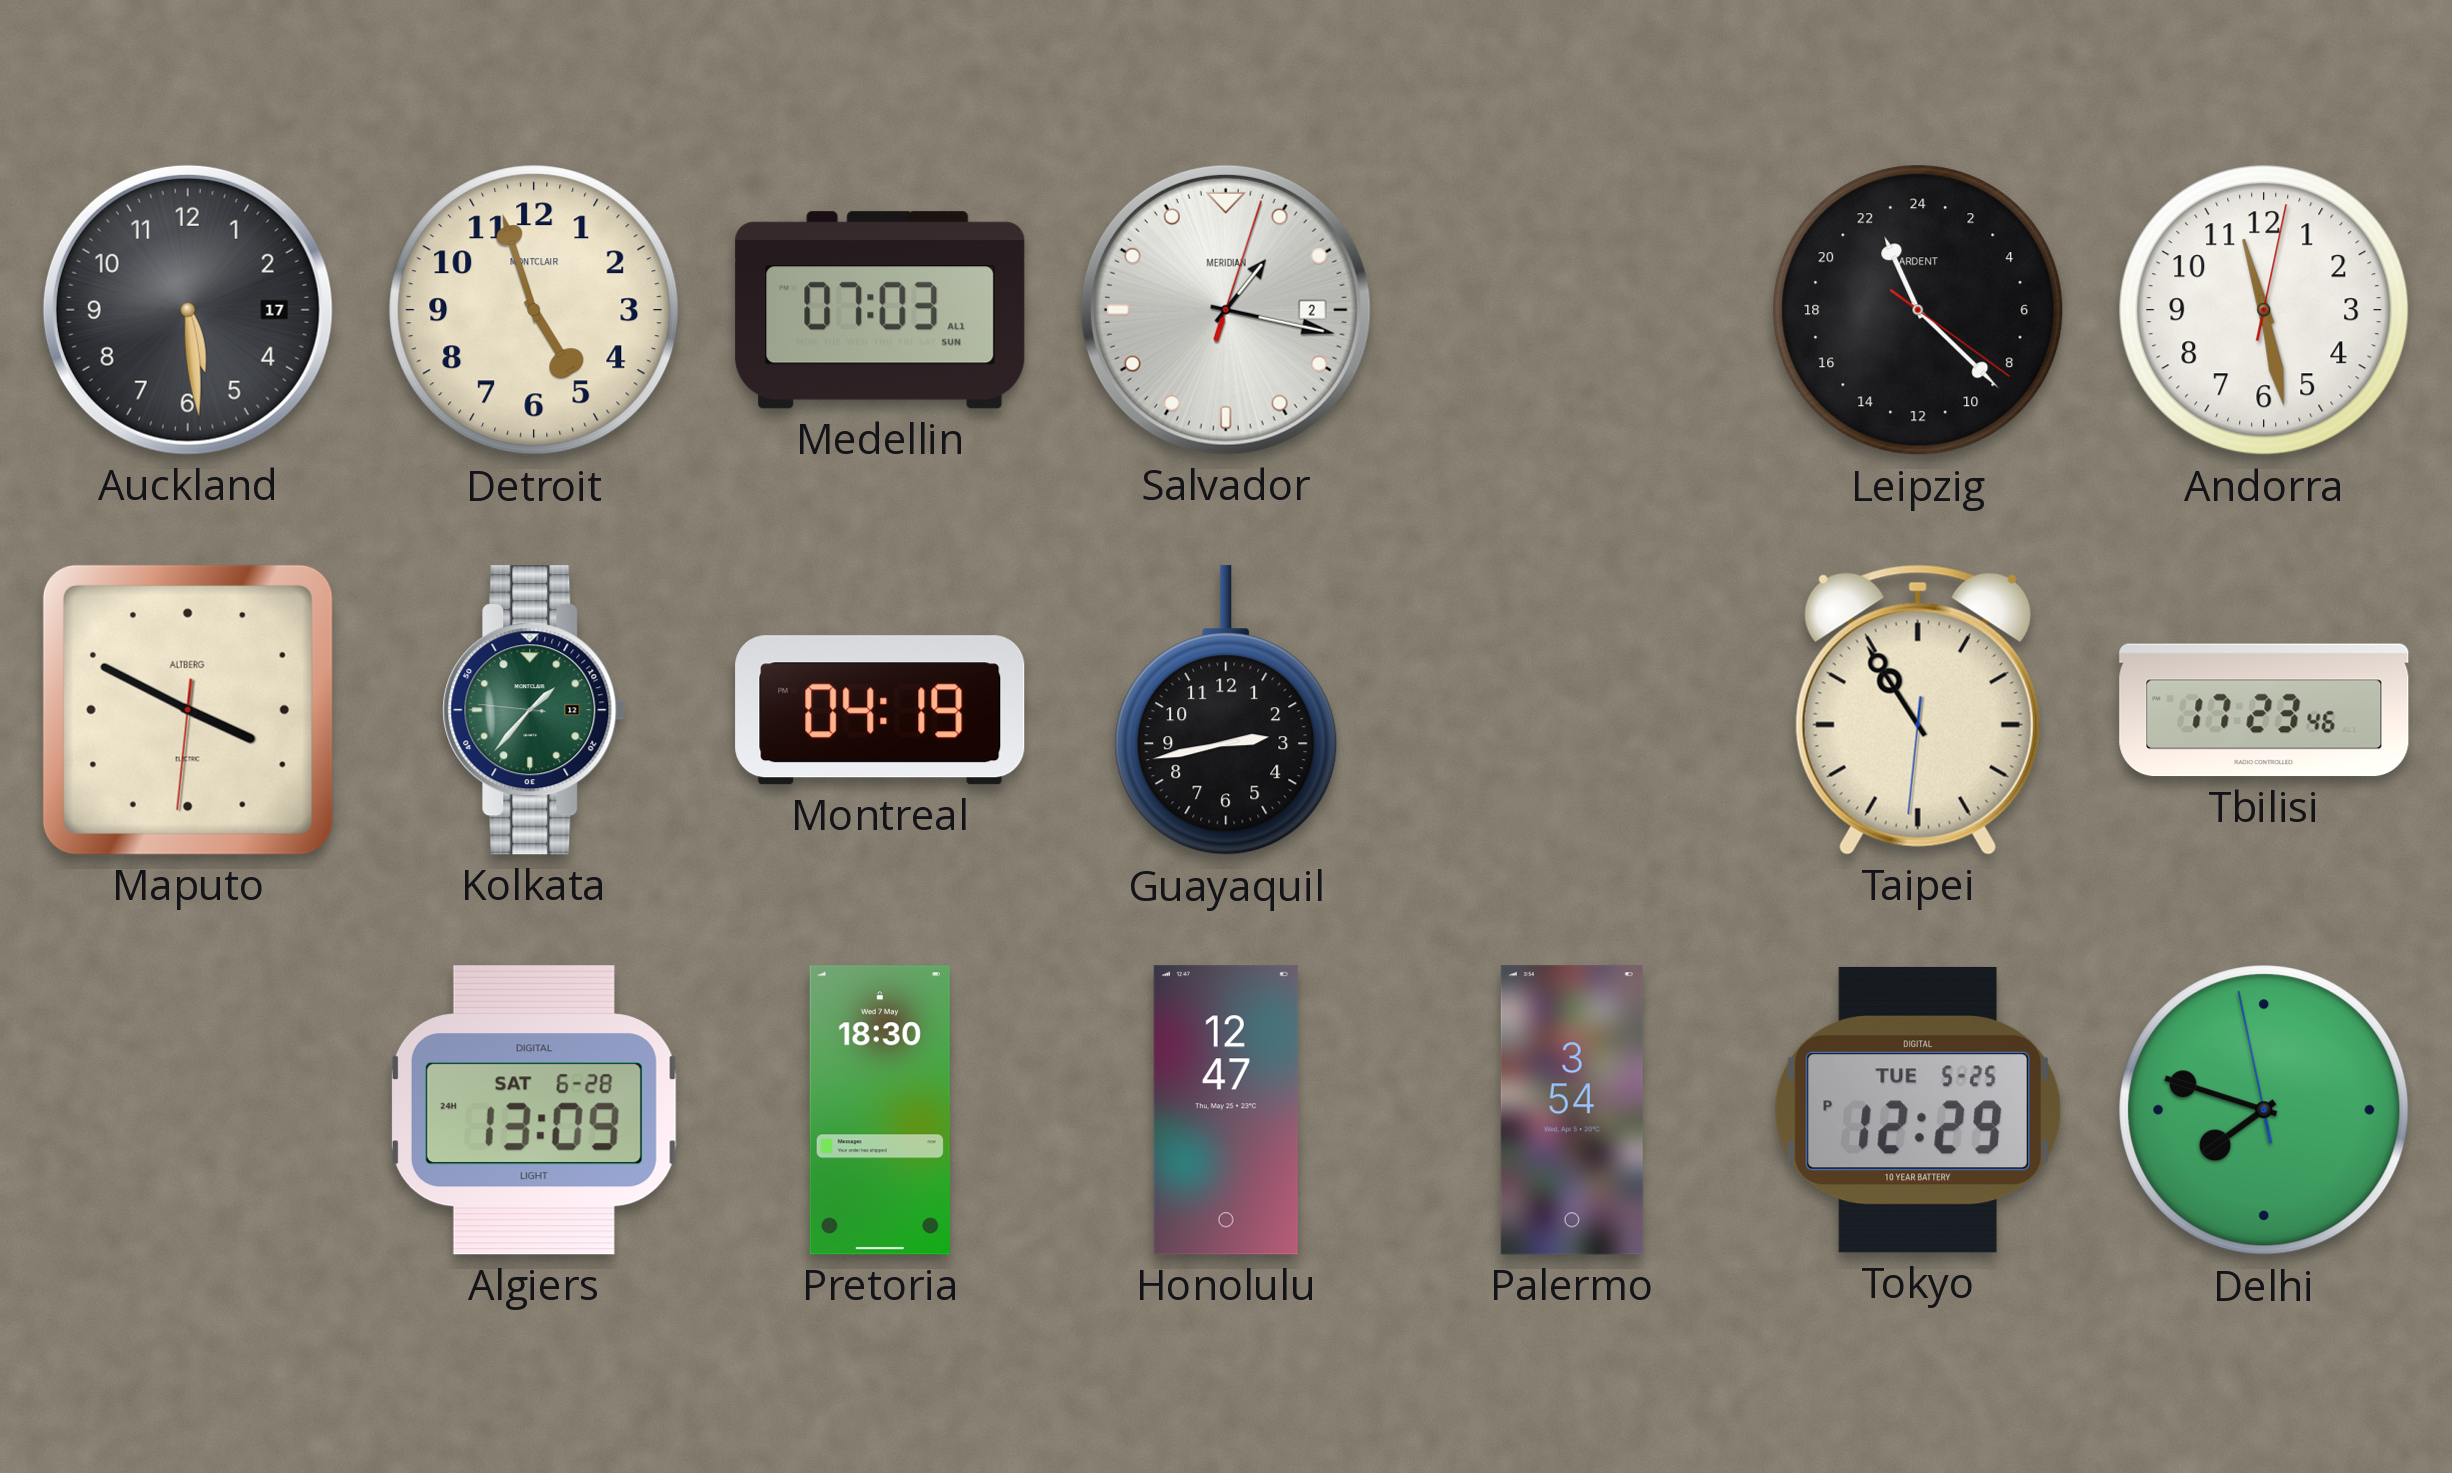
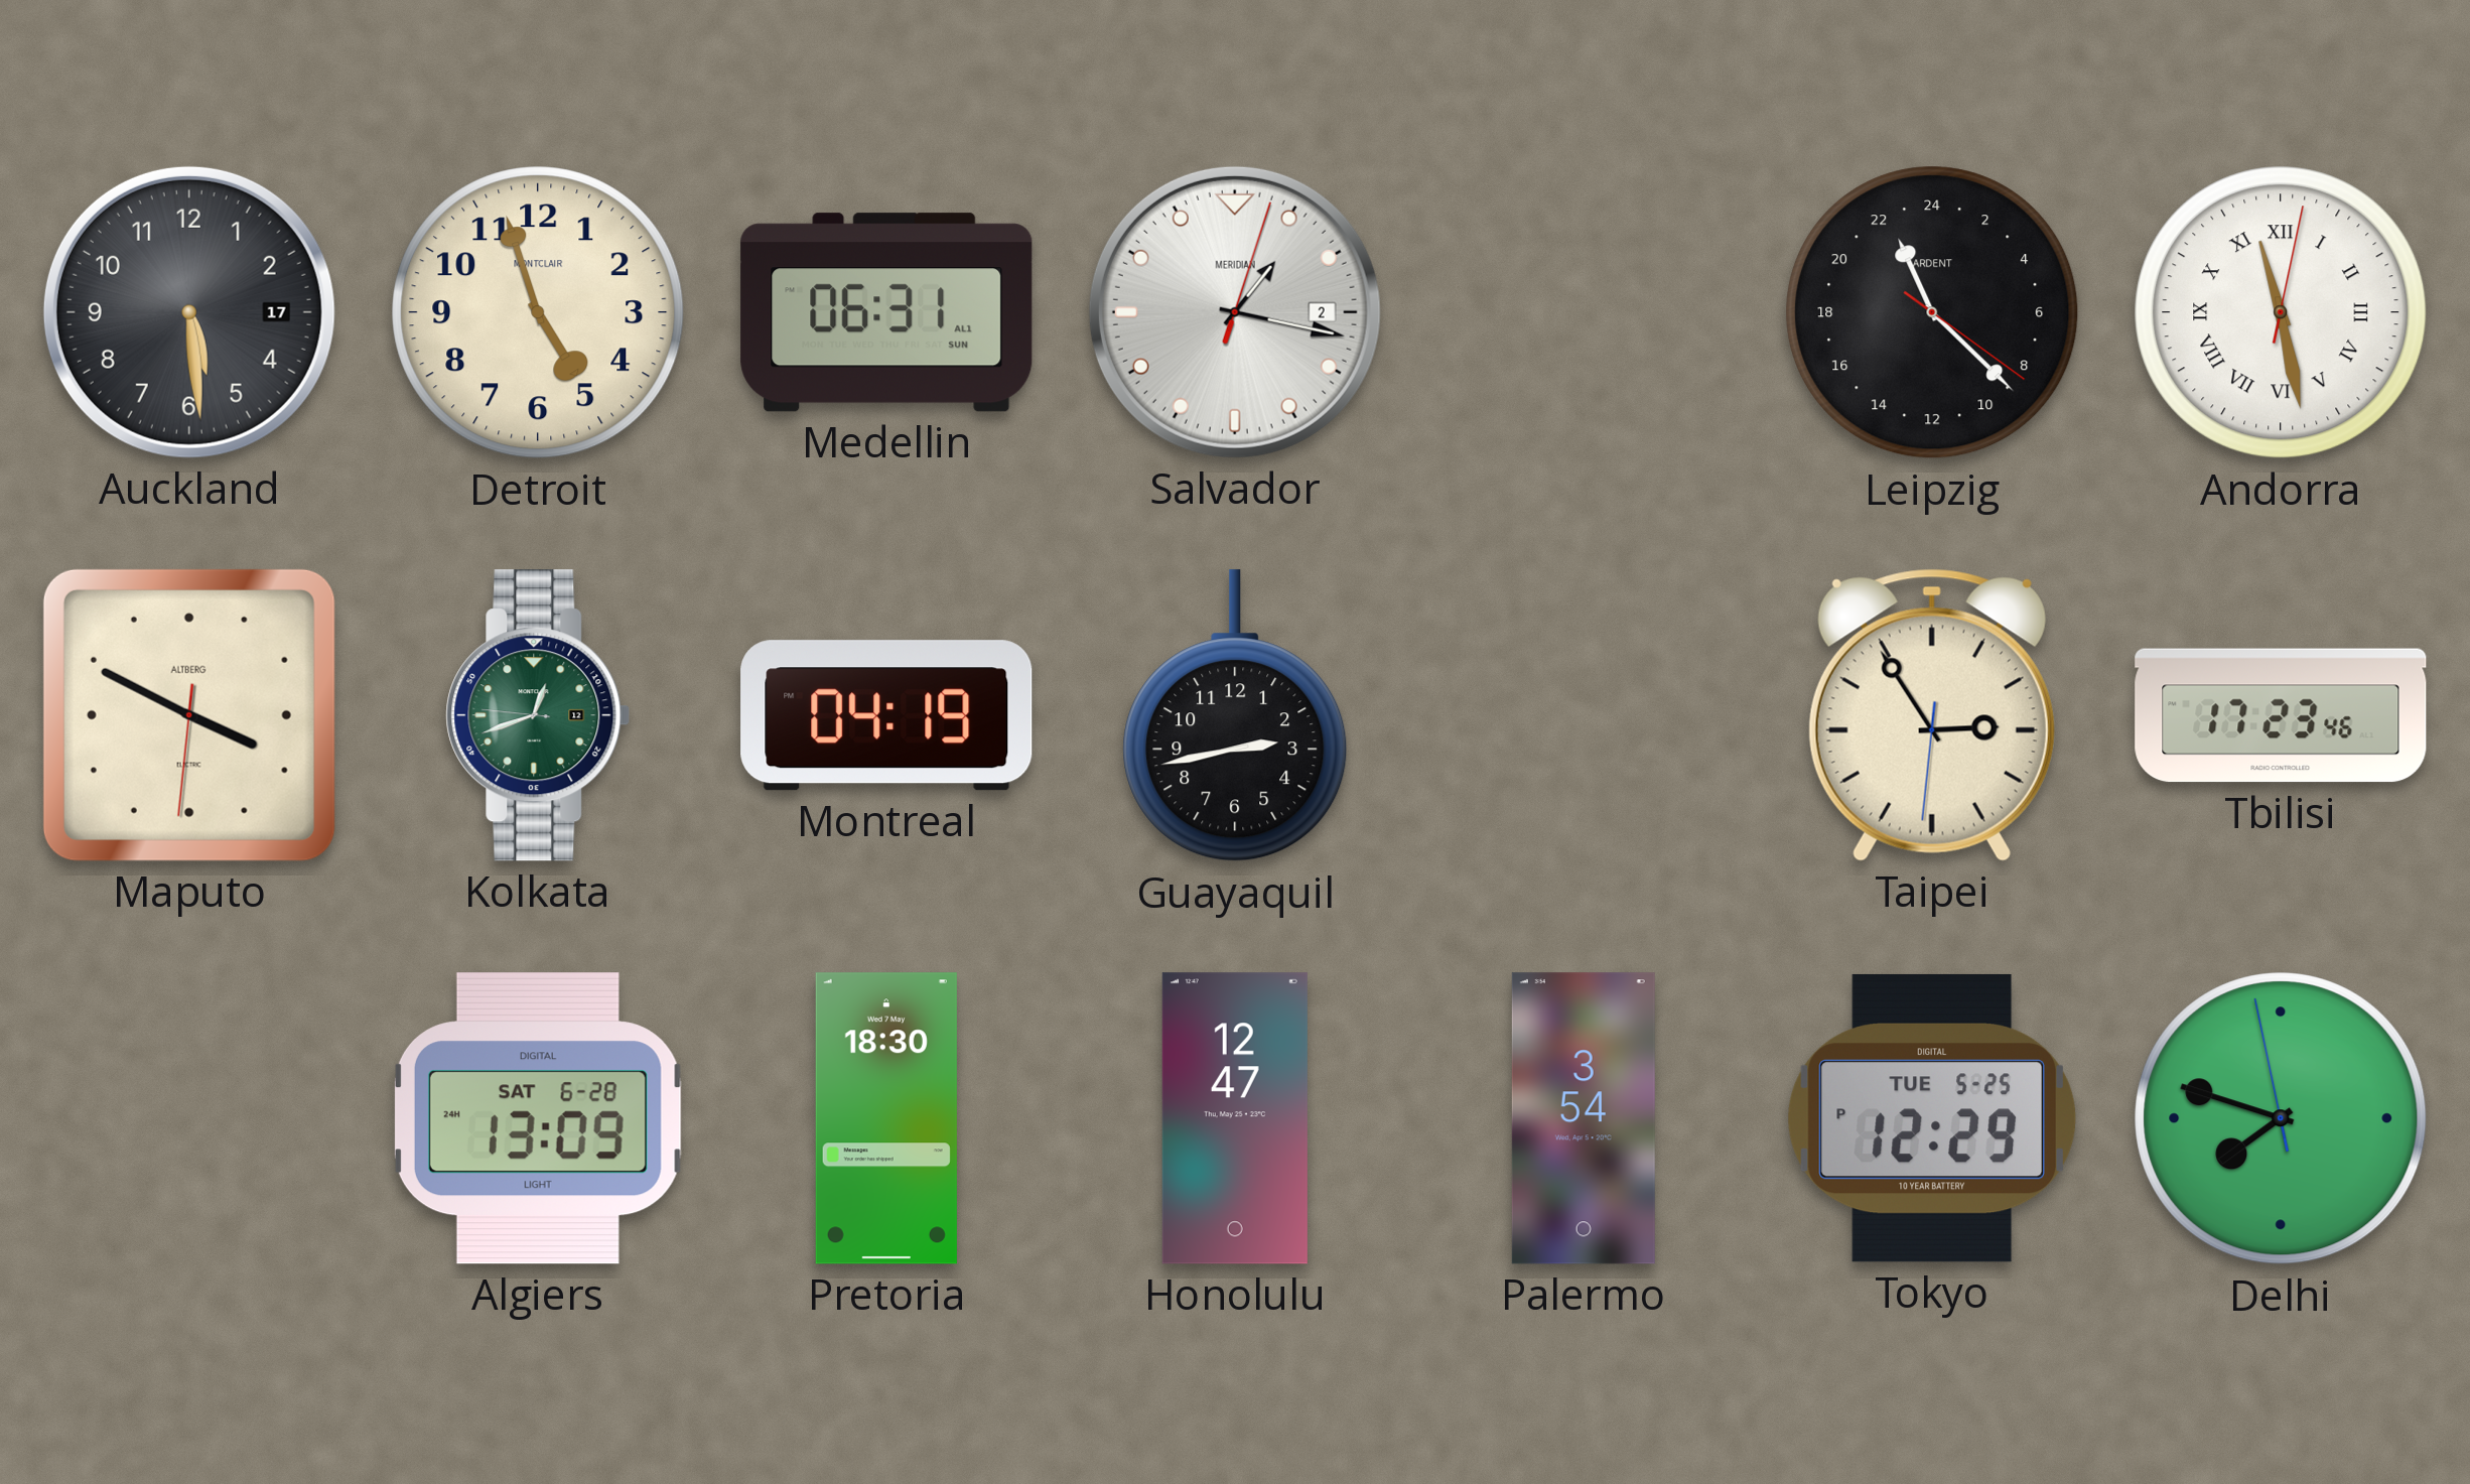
Medellin: 07:03 -> 06:31
Andorra numerals: Arabic -> Roman
Kolkata: 1:36 -> 12:41
Taipei: 10:54 -> 2:54
